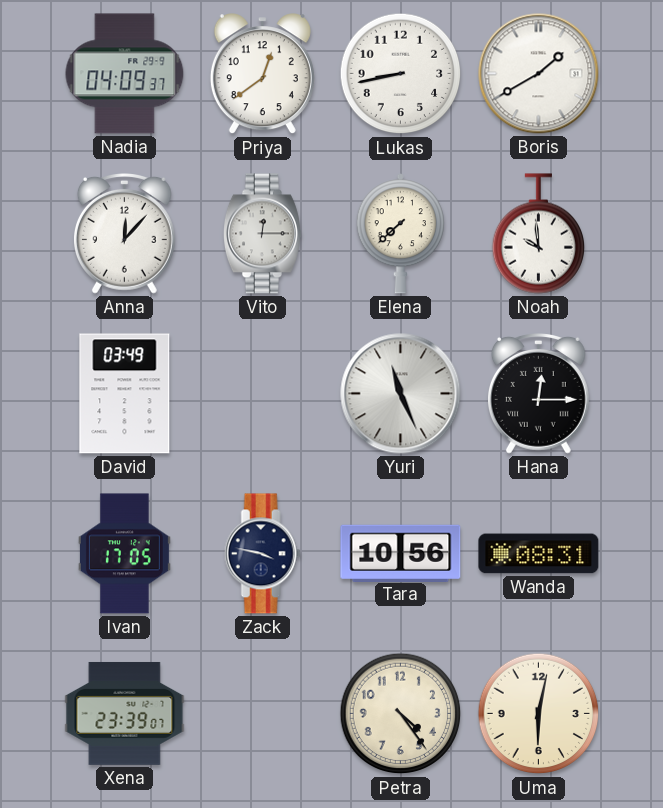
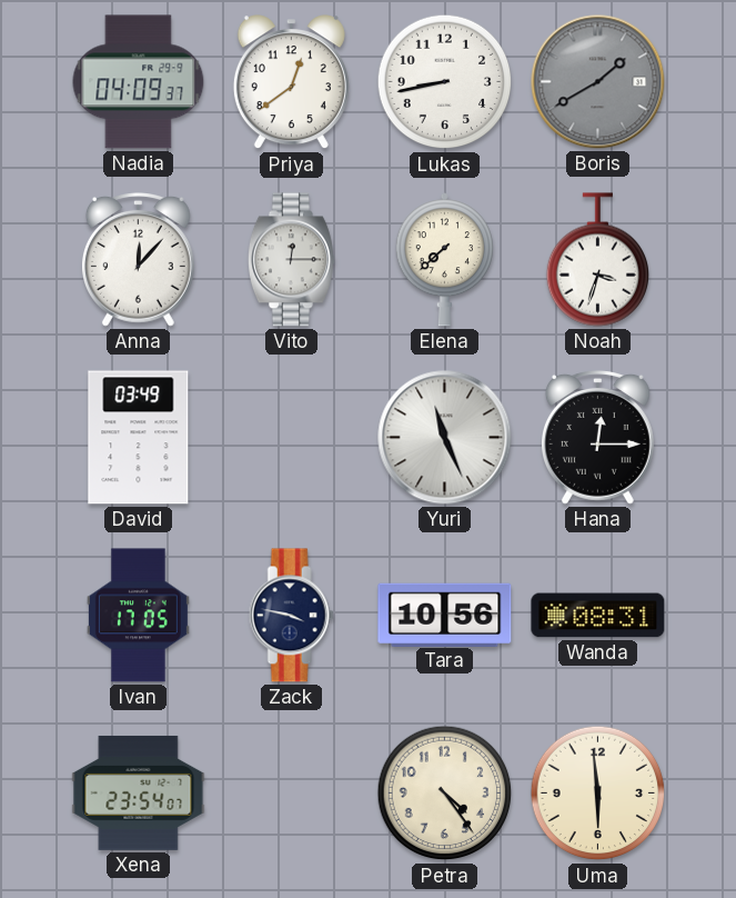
Boris dial: white -> grey
Noah: 9:59 -> 3:33
Xena: 23:39 -> 23:54
Uma: 6:02 -> 5:59
